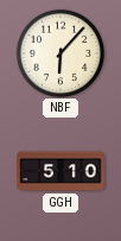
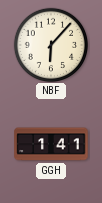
GGH: 5:10 -> 1:41
